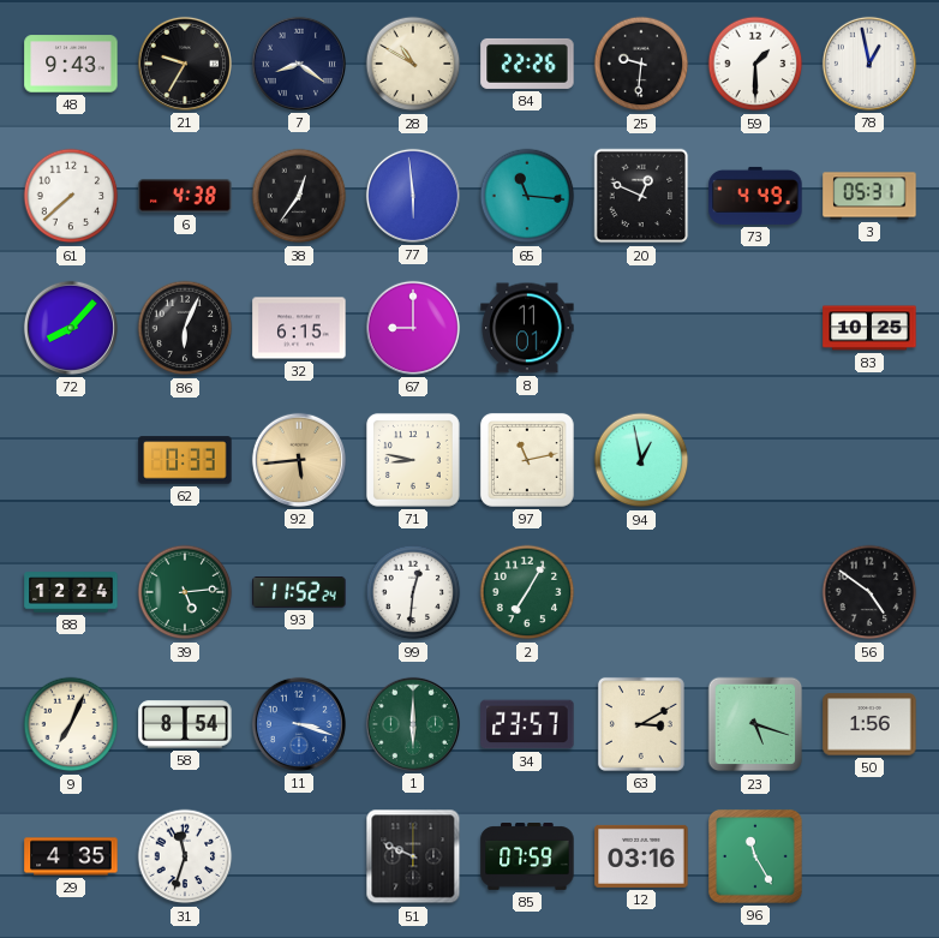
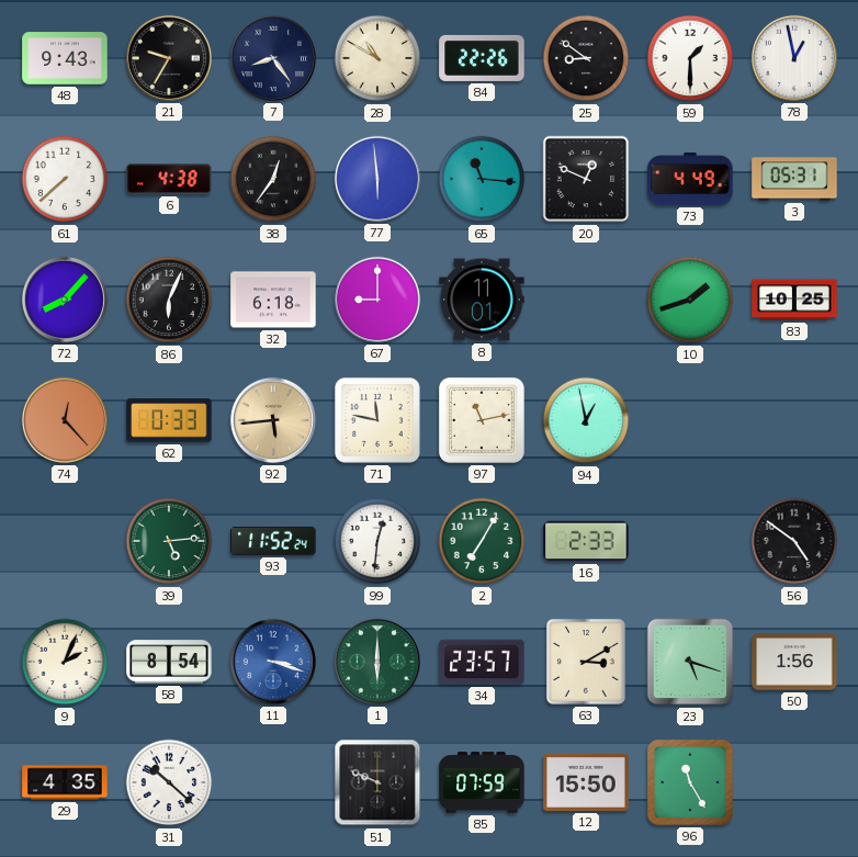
7: 8:21 -> 8:24
25: 9:31 -> 8:51
32: 6:15 -> 6:18
10: none -> 1:42
74: none -> 12:23
71: 8:47 -> 11:47
88: 12:24 -> none
16: none -> 2:33
9: 7:04 -> 2:04
31: 11:33 -> 10:22
12: 03:16 -> 15:50
